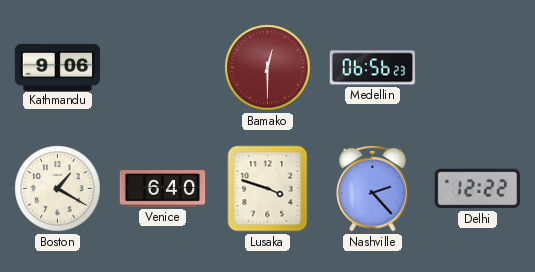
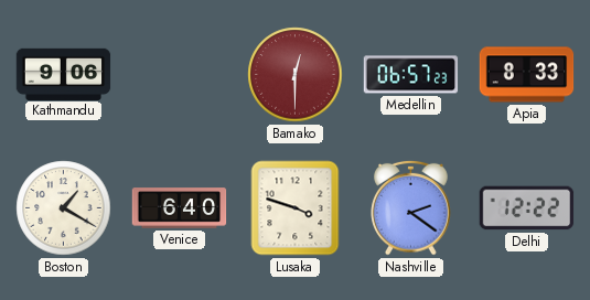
Medellin: 06:56 -> 06:57
Apia: none -> 8:33
Nashville: 2:23 -> 2:21
